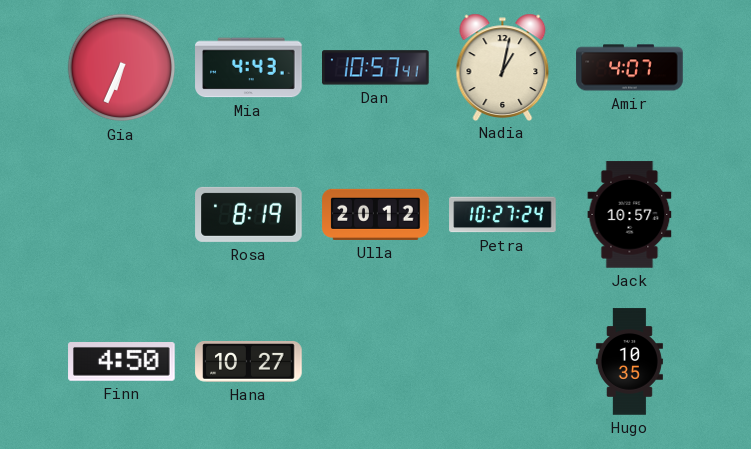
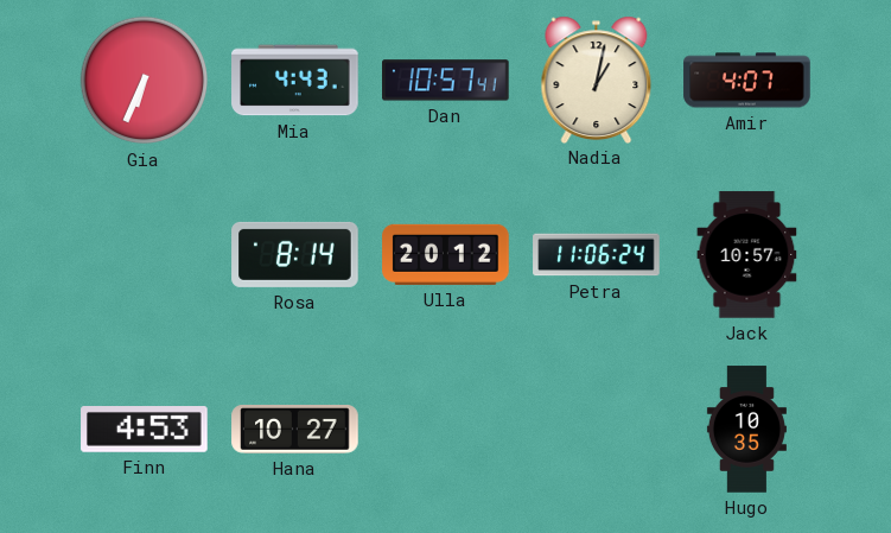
Rosa: 8:19 -> 8:14
Petra: 10:27 -> 11:06
Finn: 4:50 -> 4:53
